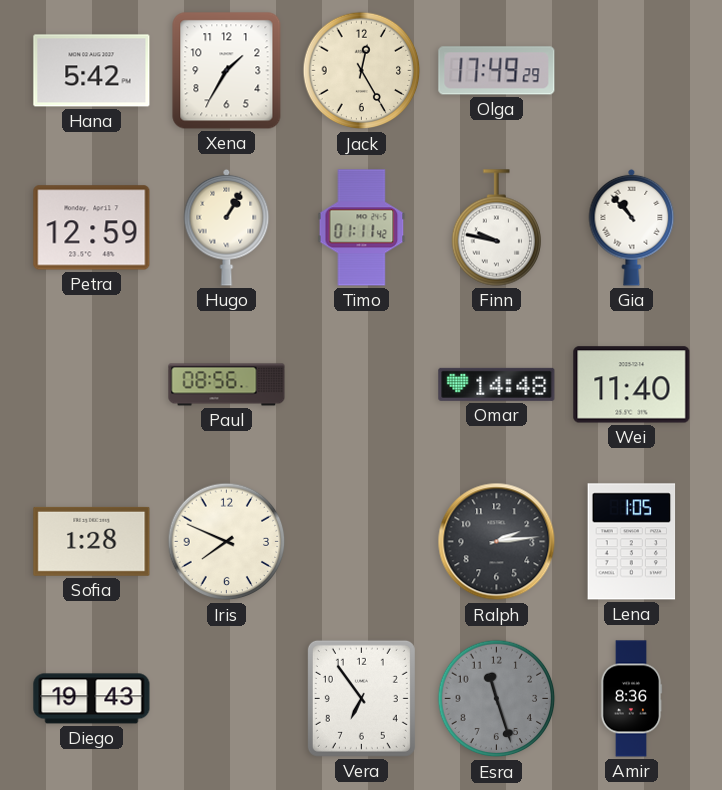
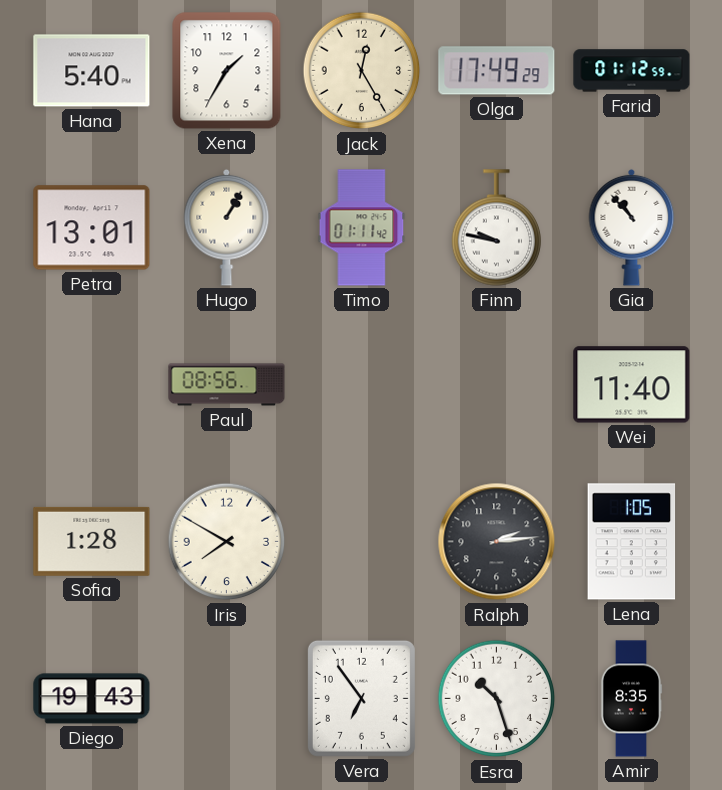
Hana: 5:42 -> 5:40
Farid: none -> 01:12
Petra: 12:59 -> 13:01
Omar: 14:48 -> none
Iris: 7:49 -> 7:50
Esra: 11:27 -> 10:27
Esra dial: grey -> white
Amir: 8:36 -> 8:35
